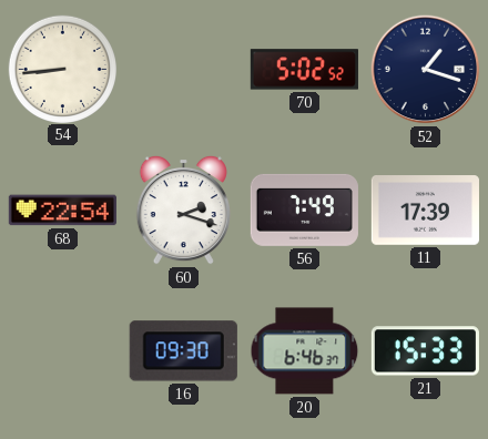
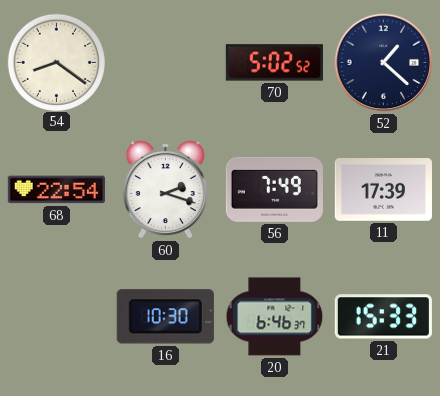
54: 8:44 -> 8:21
52: 1:18 -> 1:22
16: 09:30 -> 10:30
